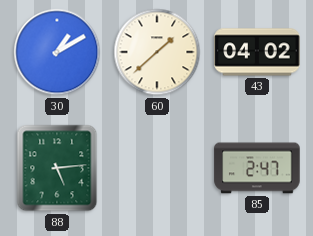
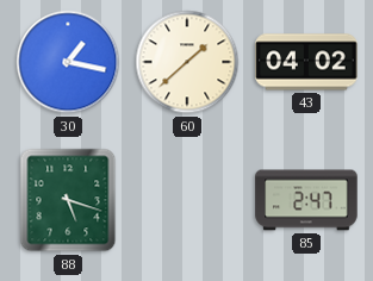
30: 1:10 -> 1:17
88: 5:14 -> 5:18
